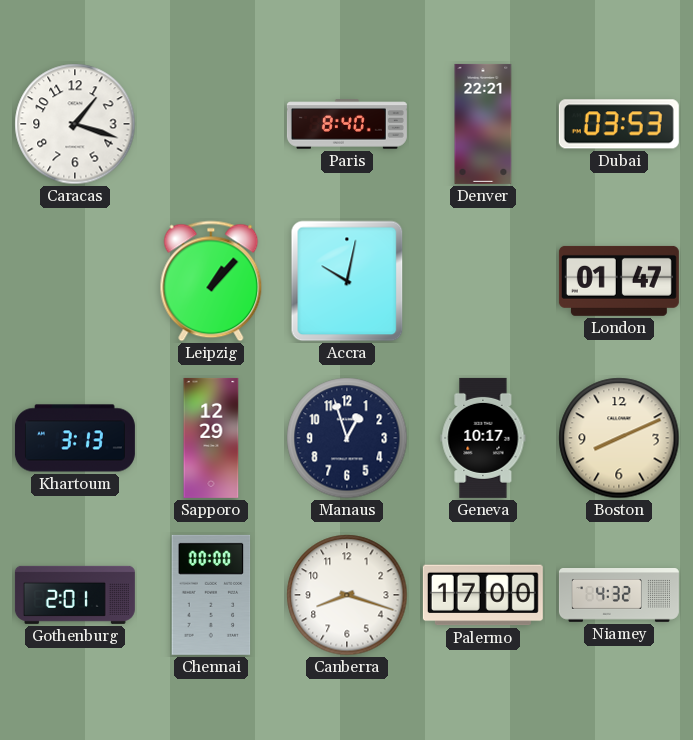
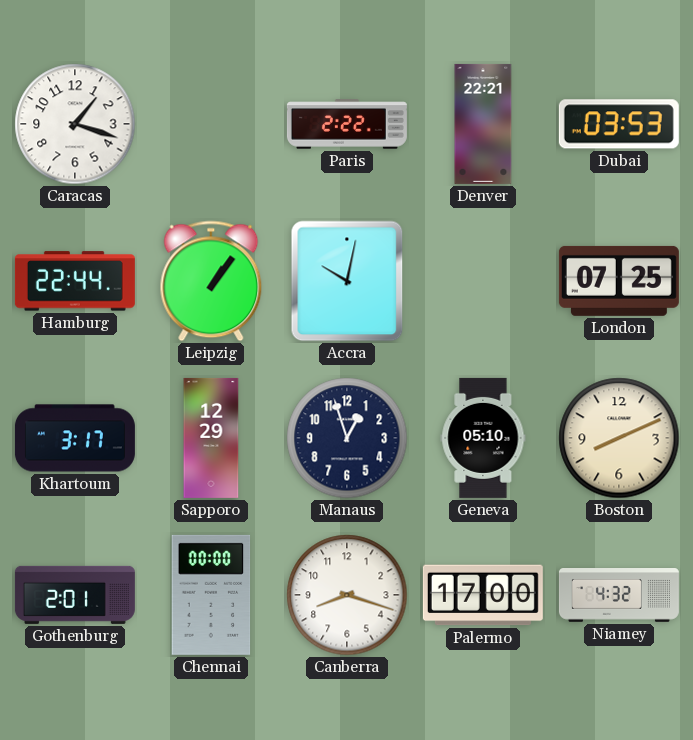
Paris: 8:40 -> 2:22
Hamburg: none -> 22:44
Leipzig: 1:07 -> 1:06
London: 01:47 -> 07:25
Khartoum: 3:13 -> 3:17
Geneva: 10:17 -> 05:10
